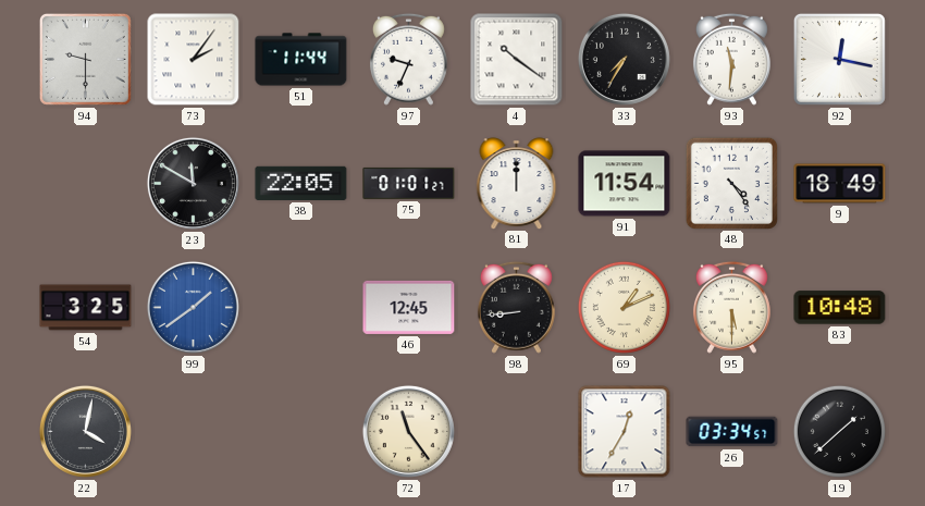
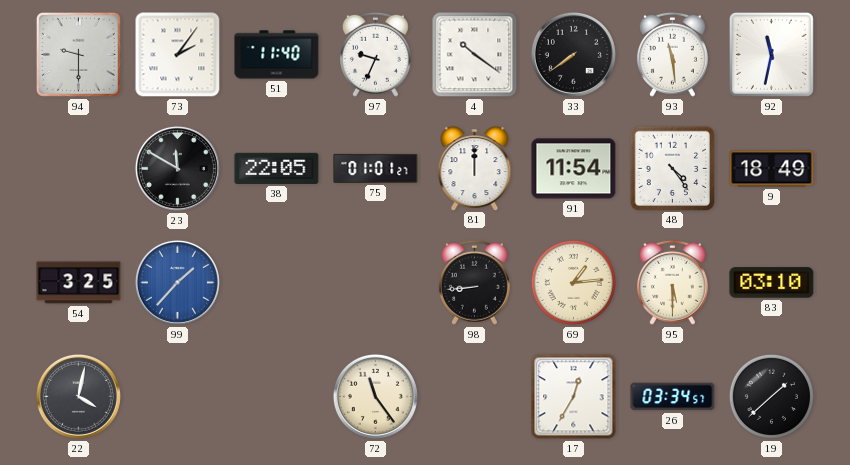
51: 11:44 -> 11:40
33: 7:35 -> 7:39
93: 11:31 -> 11:29
92: 12:17 -> 11:32
99: 1:39 -> 1:37
46: 12:45 -> none
69: 1:11 -> 1:14
83: 10:48 -> 03:10
